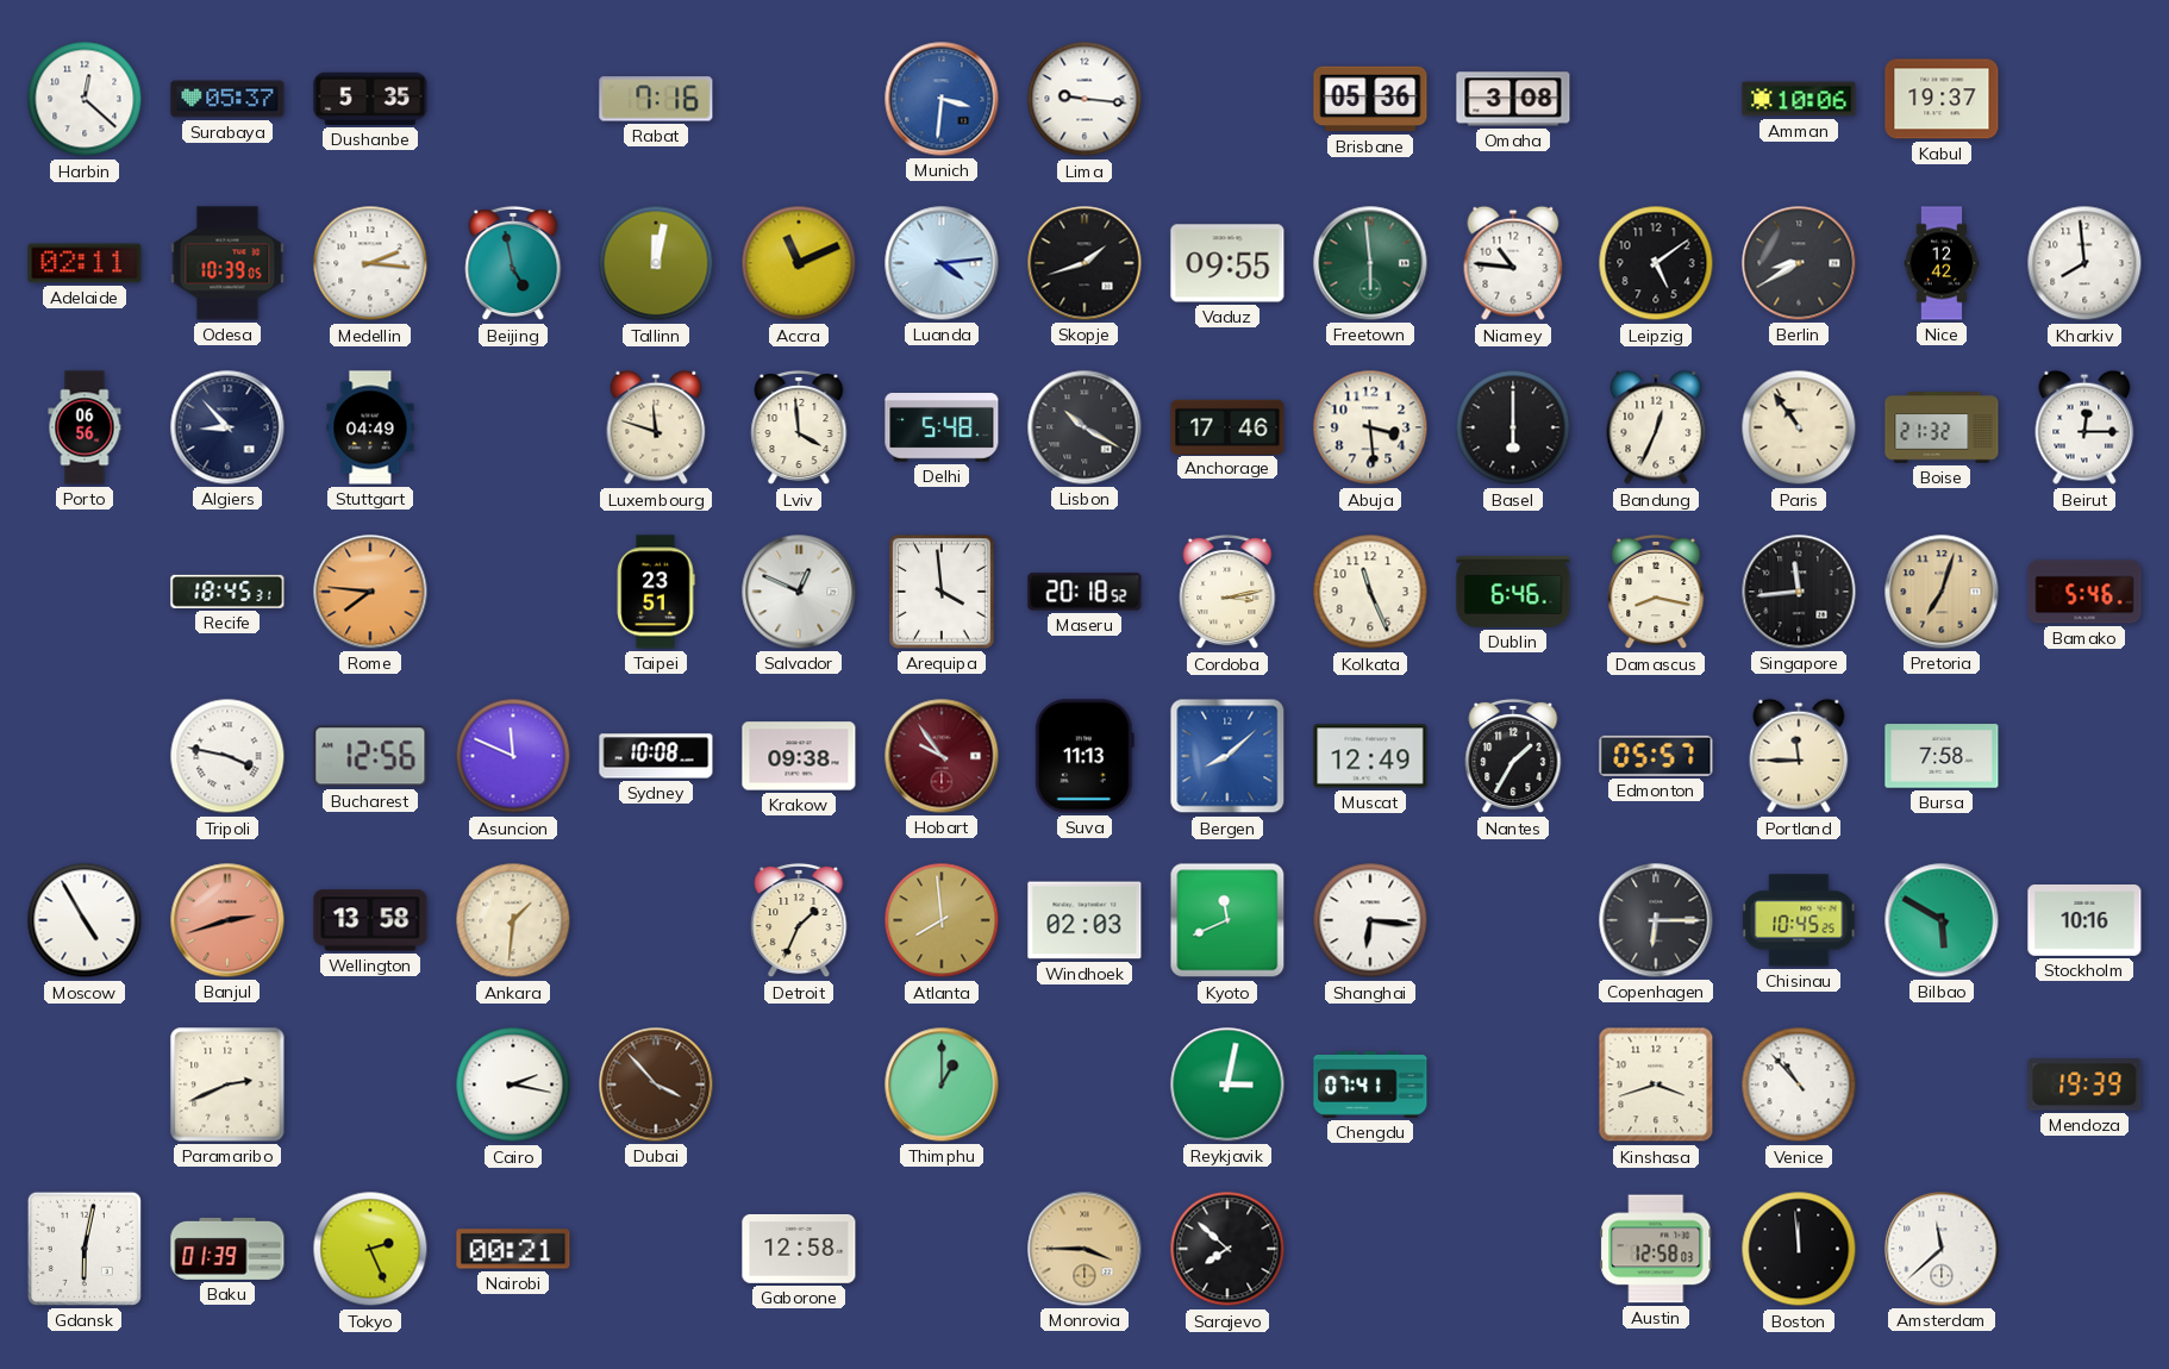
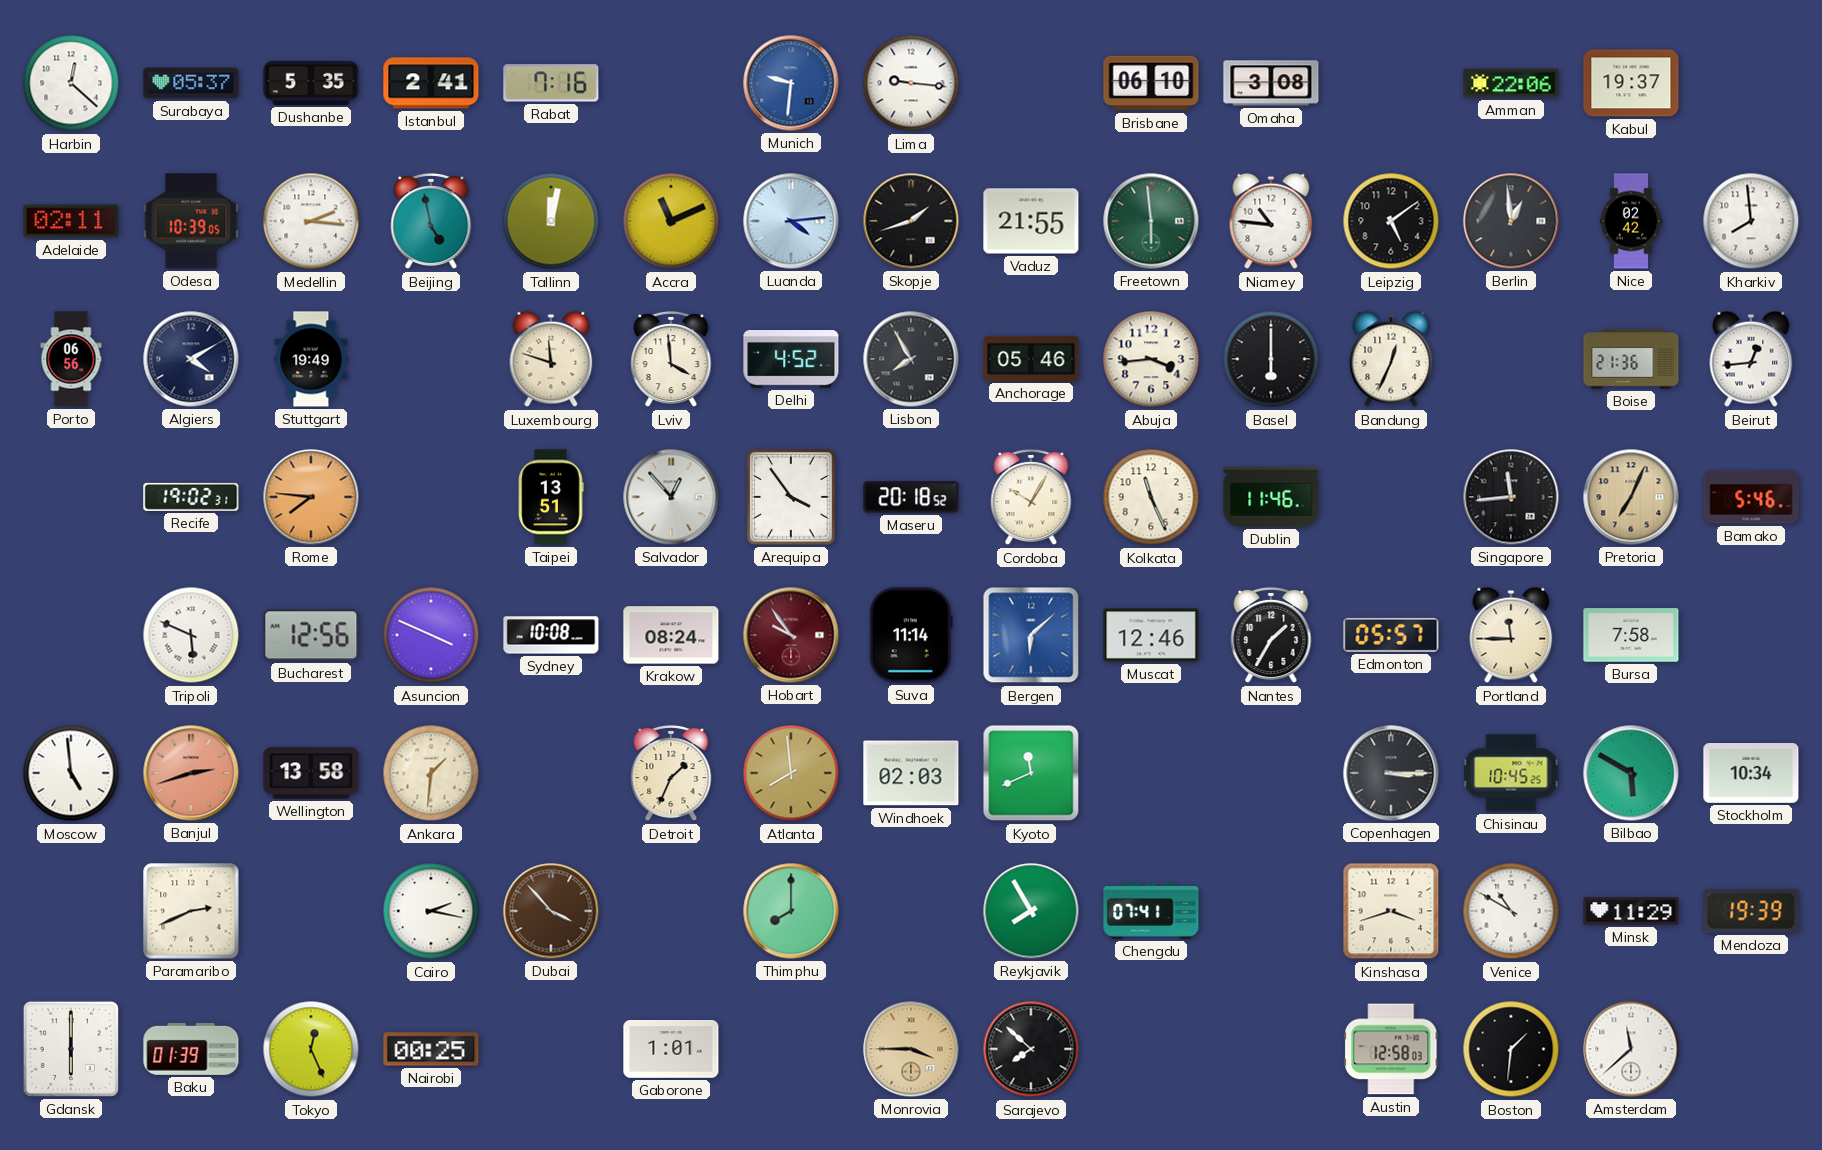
Istanbul: none -> 2:41
Munich: 3:31 -> 9:31
Brisbane: 05:36 -> 06:10
Amman: 10:06 -> 22:06
Vaduz: 09:55 -> 21:55
Berlin: 8:40 -> 12:59
Nice: 12:42 -> 02:42
Algiers: 8:53 -> 4:10
Stuttgart: 04:49 -> 19:49
Delhi: 5:48 -> 4:52
Lisbon: 10:20 -> 7:55
Anchorage: 17:46 -> 05:46
Abuja: 3:29 -> 3:44
Paris: 10:54 -> none
Boise: 21:32 -> 21:36
Beirut: 12:15 -> 12:44
Recife: 18:45 -> 19:02
Taipei: 23:51 -> 13:51
Salvador: 12:49 -> 12:53
Arequipa: 3:59 -> 3:54
Cordoba: 3:13 -> 10:05
Dublin: 6:46 -> 11:46
Damascus: 8:17 -> none
Pretoria: 7:03 -> 7:04
Tripoli: 3:47 -> 5:49
Asuncion: 11:49 -> 3:49
Krakow: 09:38 -> 08:24
Suva: 11:13 -> 11:14
Bergen: 8:08 -> 6:08
Muscat: 12:49 -> 12:46
Moscow: 4:55 -> 4:59
Shanghai: 6:16 -> none
Copenhagen: 6:15 -> 3:15
Stockholm: 10:16 -> 10:34
Thimphu: 1:00 -> 8:00
Reykjavik: 3:02 -> 7:55
Venice: 10:53 -> 10:50
Minsk: none -> 11:29
Gdansk: 6:02 -> 6:00
Tokyo: 2:26 -> 12:26
Nairobi: 00:21 -> 00:25
Gaborone: 12:58 -> 1:01
Boston: 11:59 -> 1:31
